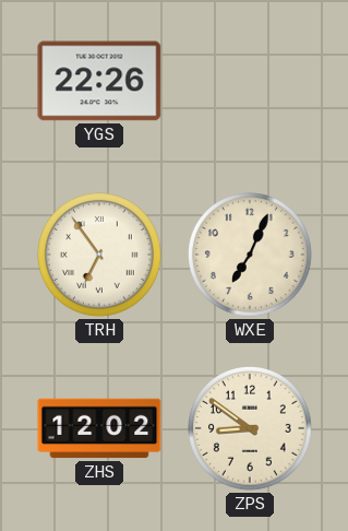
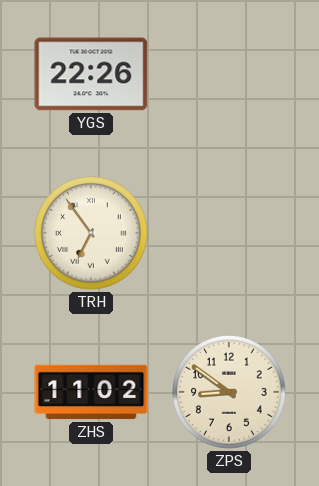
WXE: 7:04 -> none
ZHS: 12:02 -> 11:02
